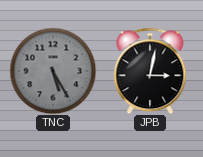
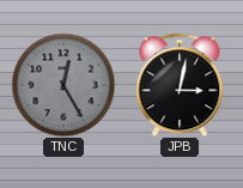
TNC: 5:25 -> 12:25
